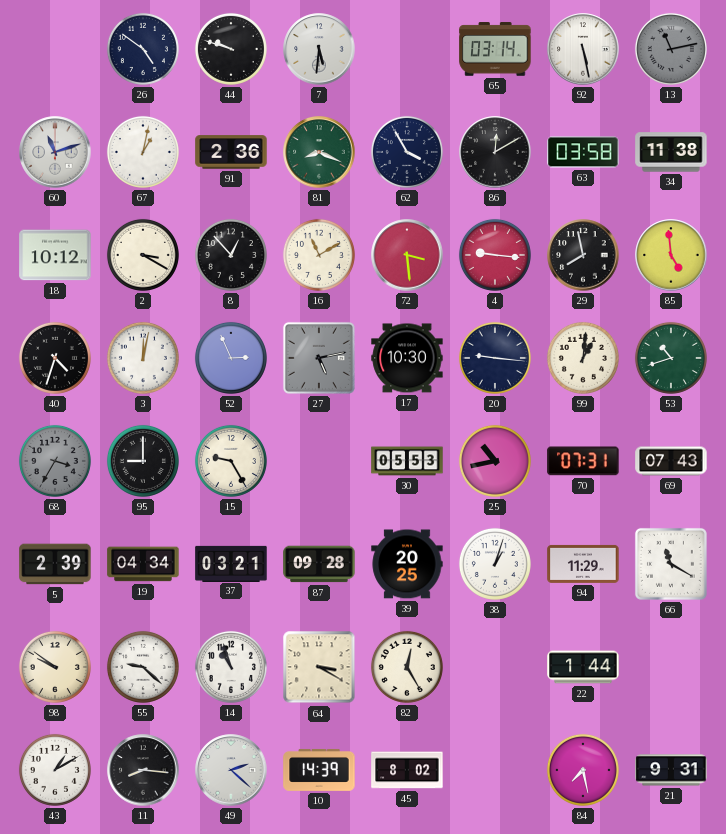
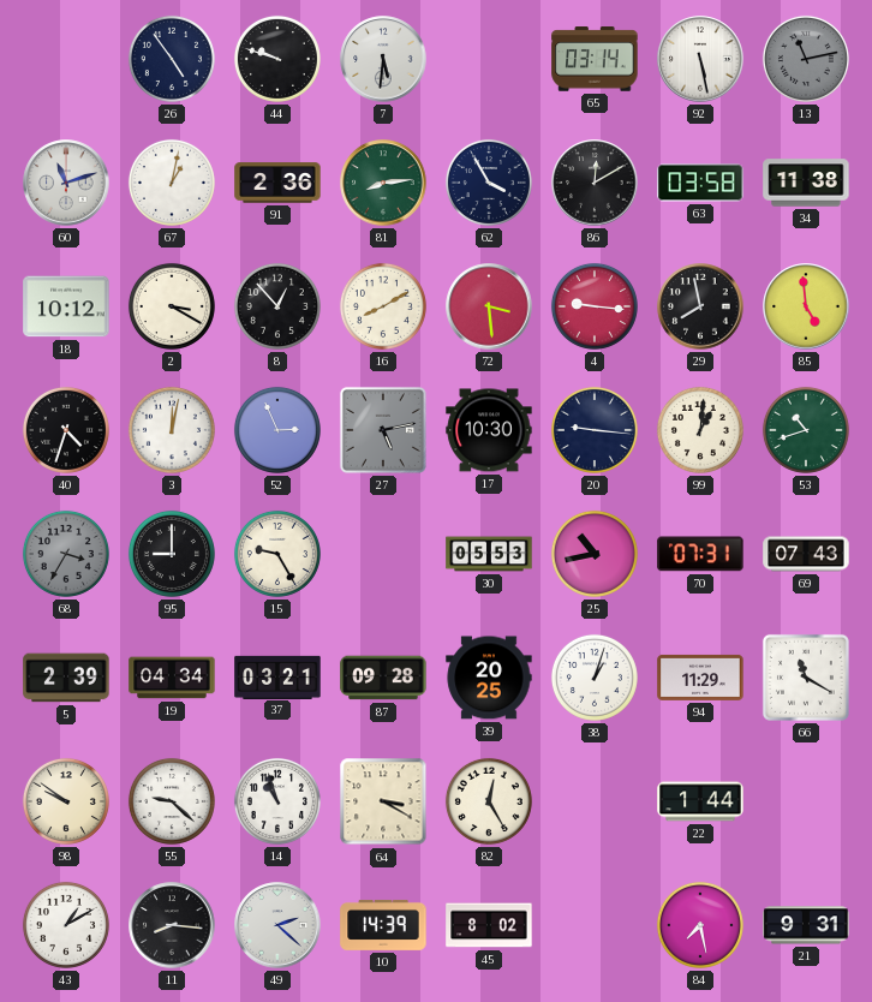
26: 4:51 -> 4:54
81: 8:19 -> 8:14
16: 11:10 -> 8:10
